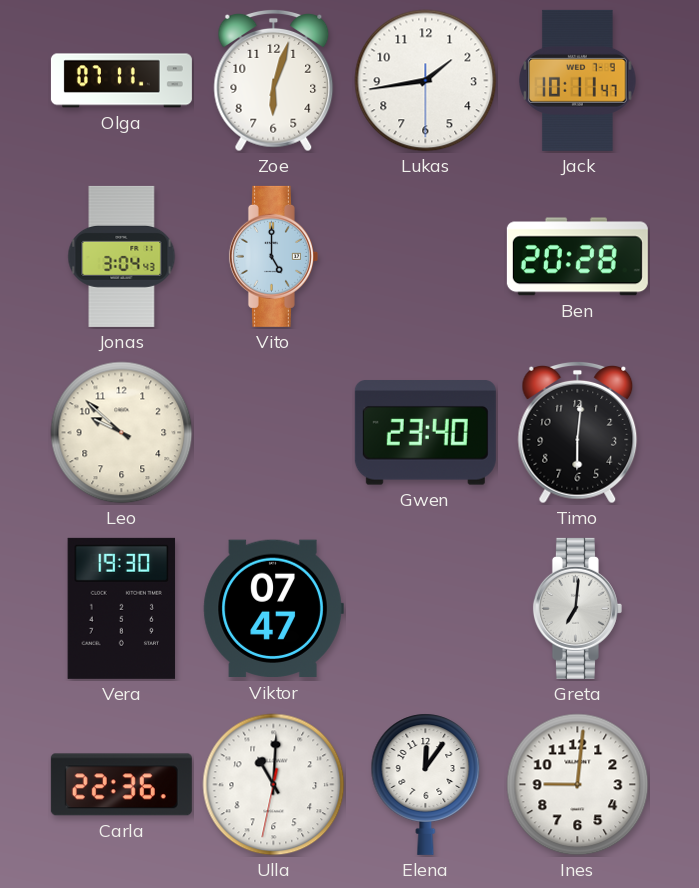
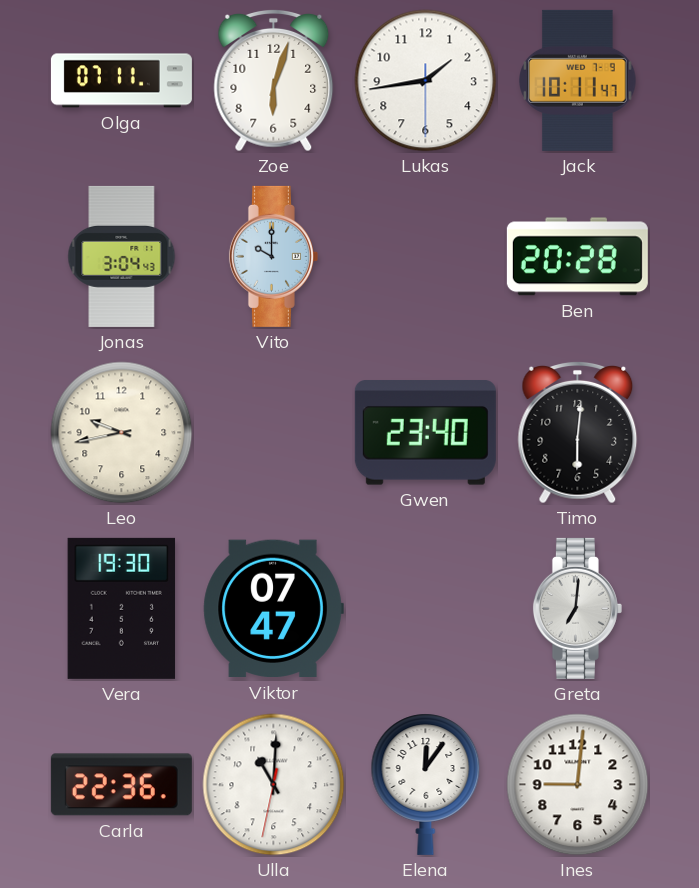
Vito: 5:00 -> 10:00
Leo: 9:52 -> 9:43
